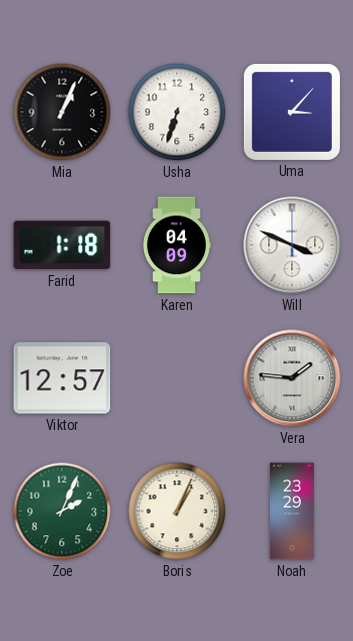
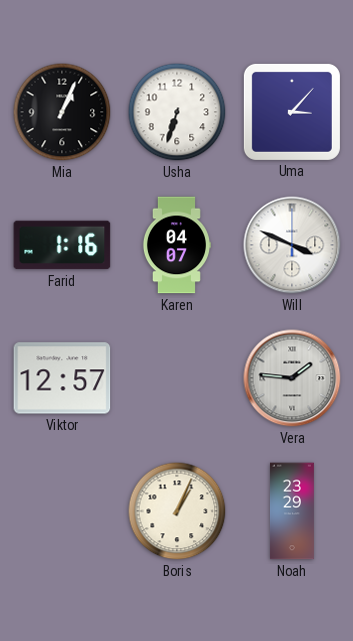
Farid: 1:18 -> 1:16
Karen: 04:09 -> 04:07
Zoe: 2:04 -> none
